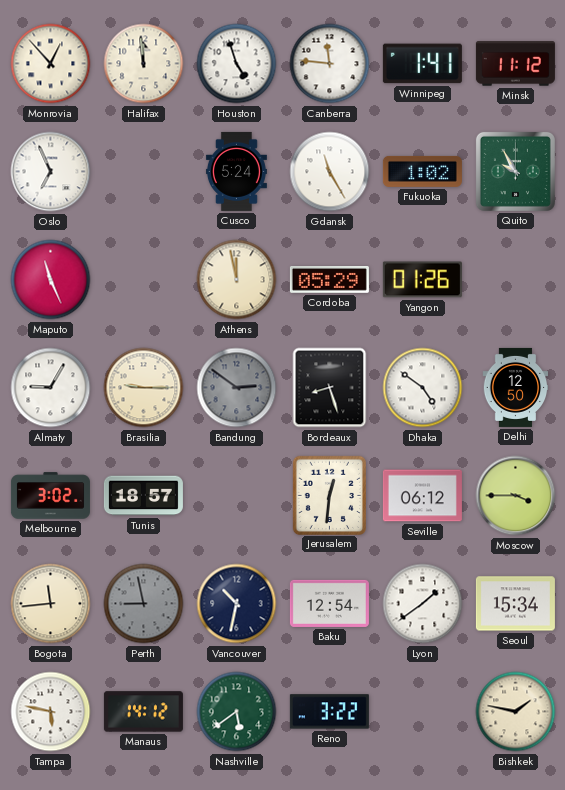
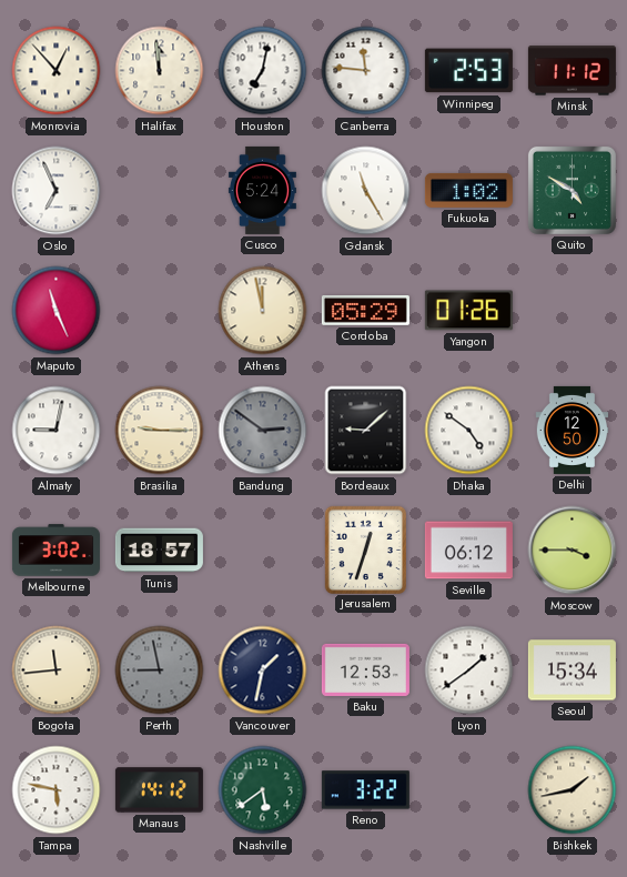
Houston: 4:57 -> 7:02
Winnipeg: 1:41 -> 2:53
Quito: 9:55 -> 4:50
Almaty: 9:05 -> 9:02
Bordeaux: 8:27 -> 9:08
Jerusalem: 12:31 -> 12:33
Vancouver: 10:32 -> 1:32
Baku: 12:54 -> 12:53
Bishkek: 1:47 -> 1:43
